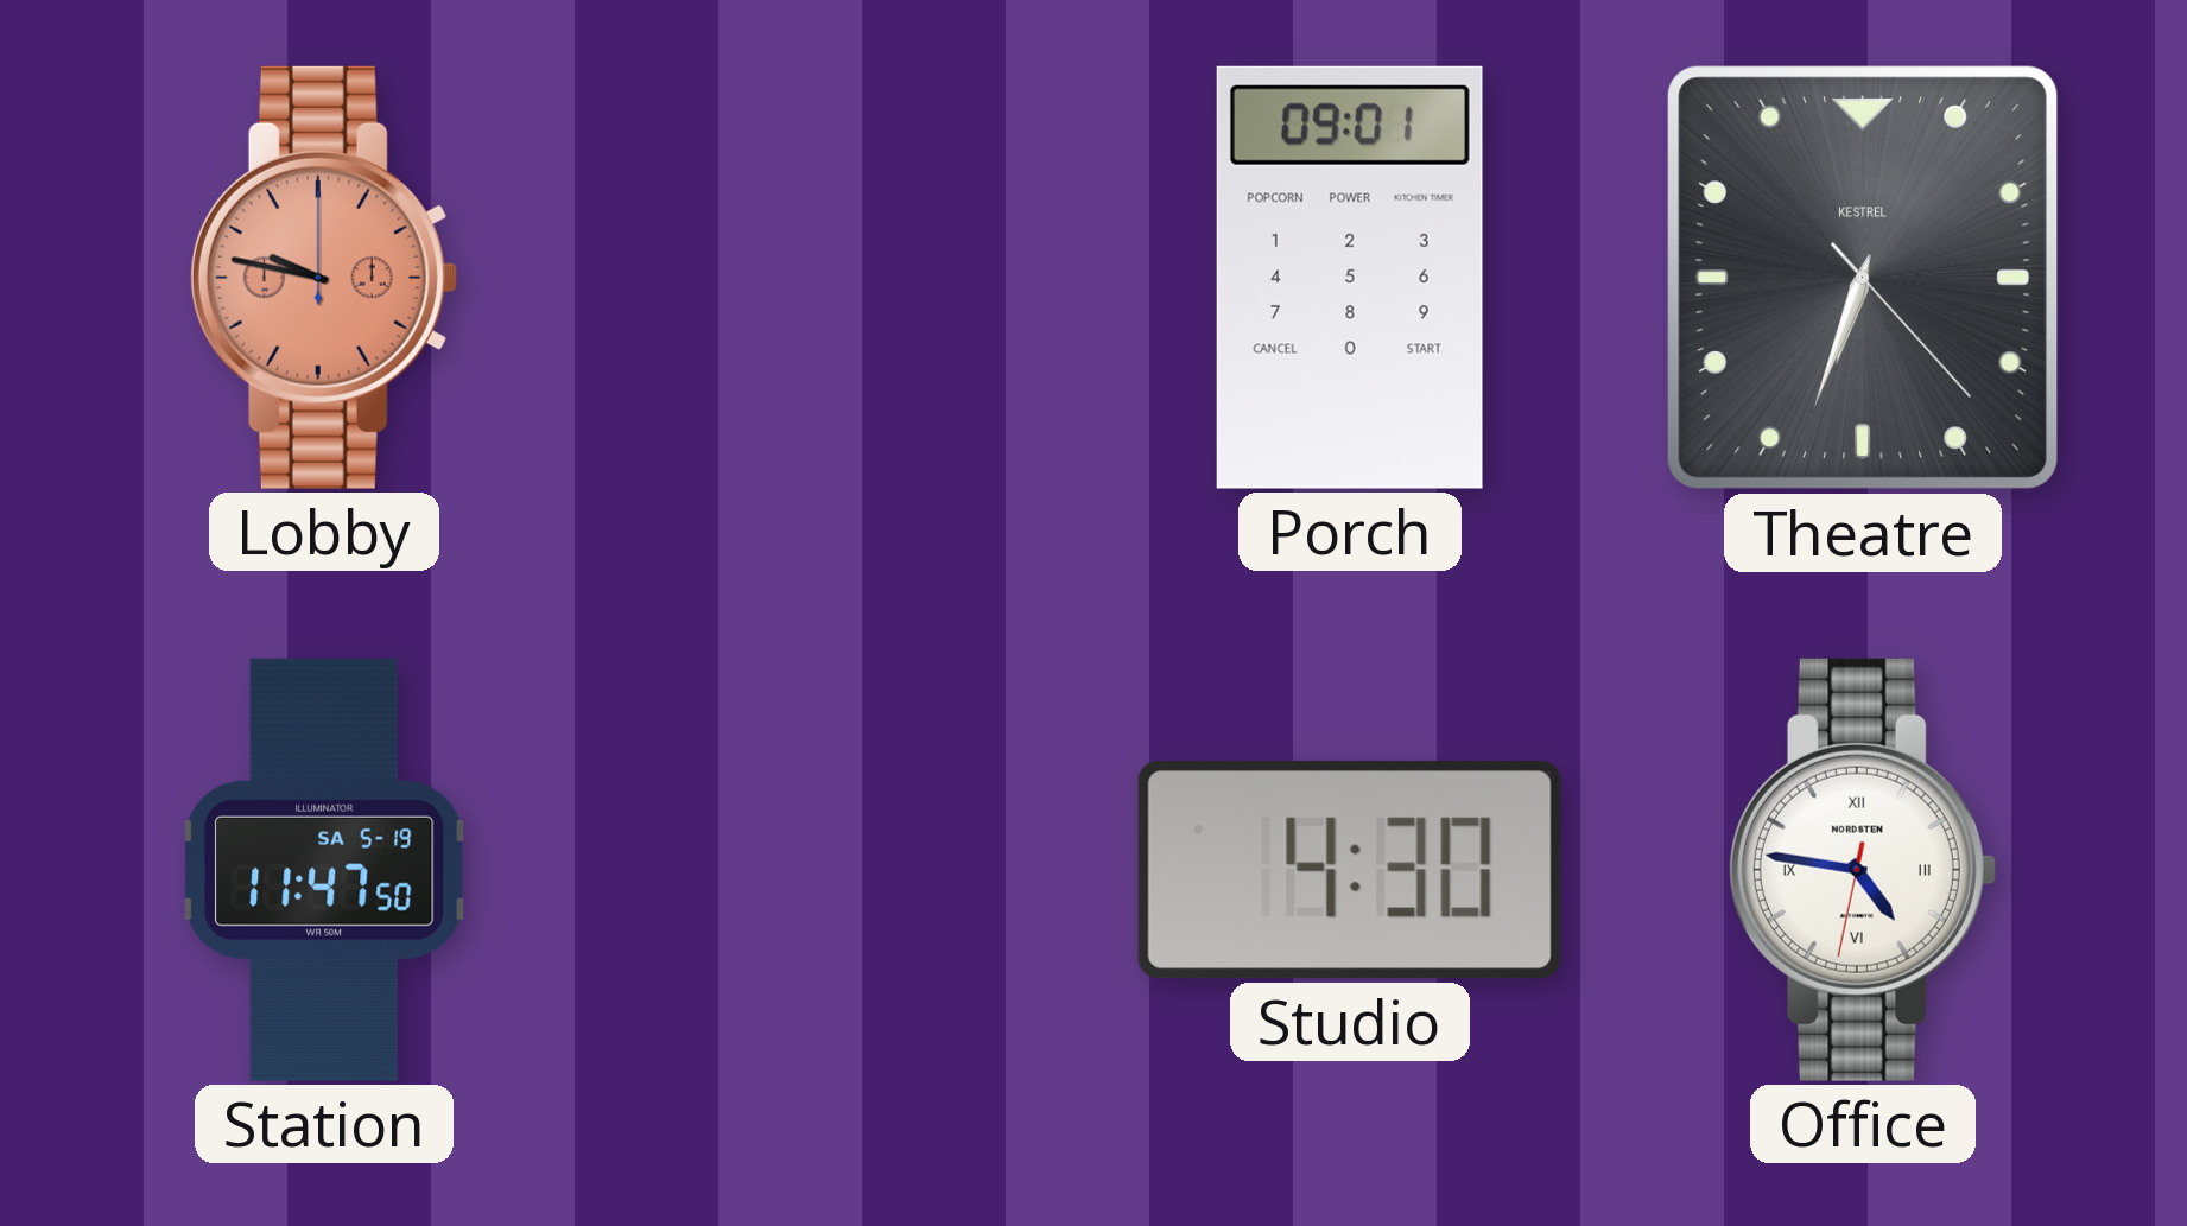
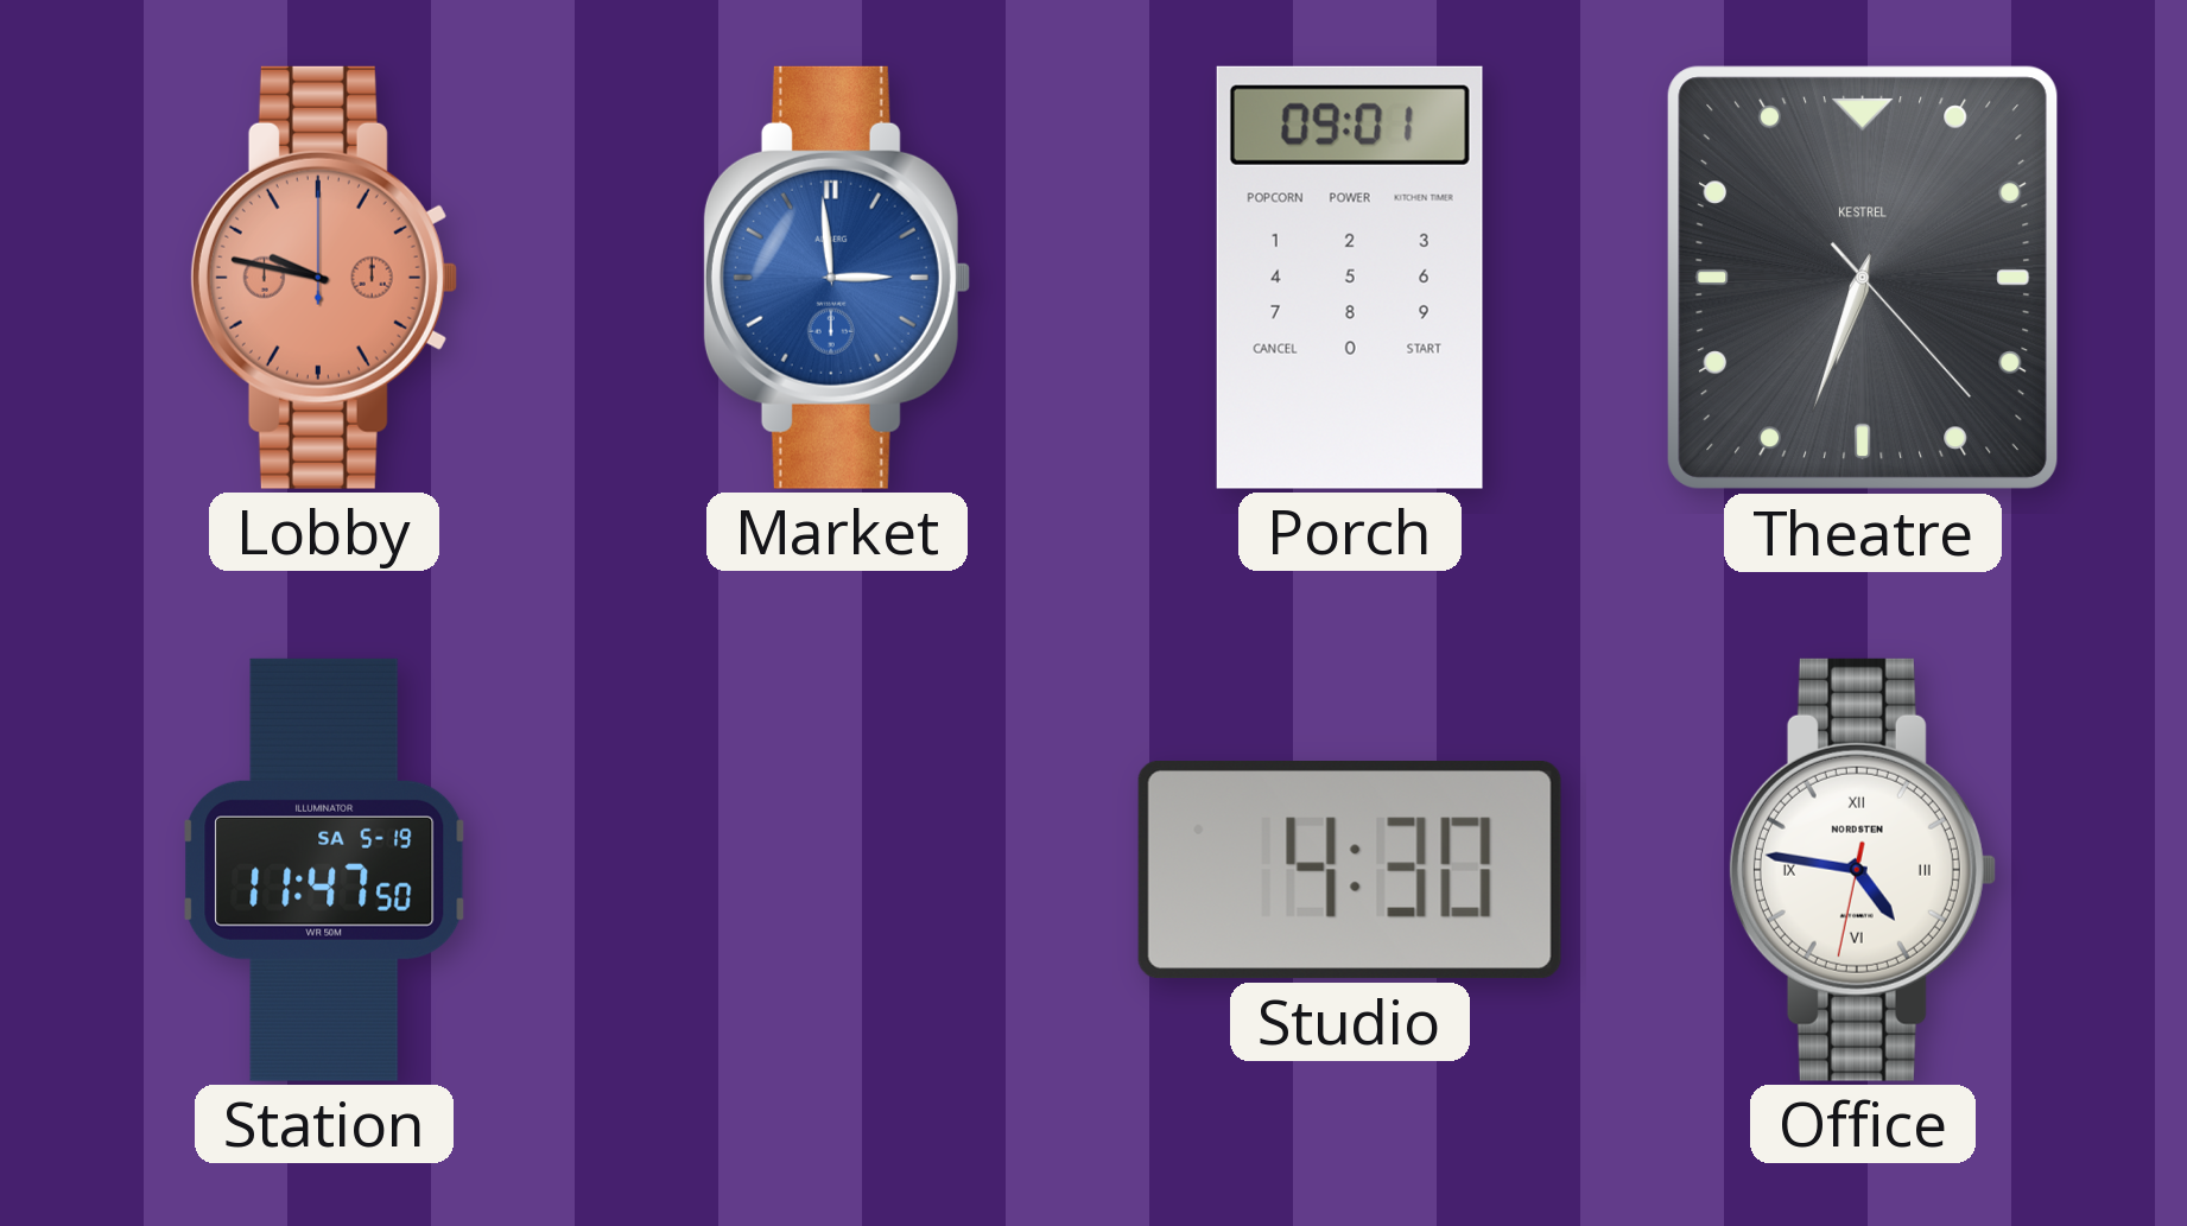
Market: none -> 2:59
